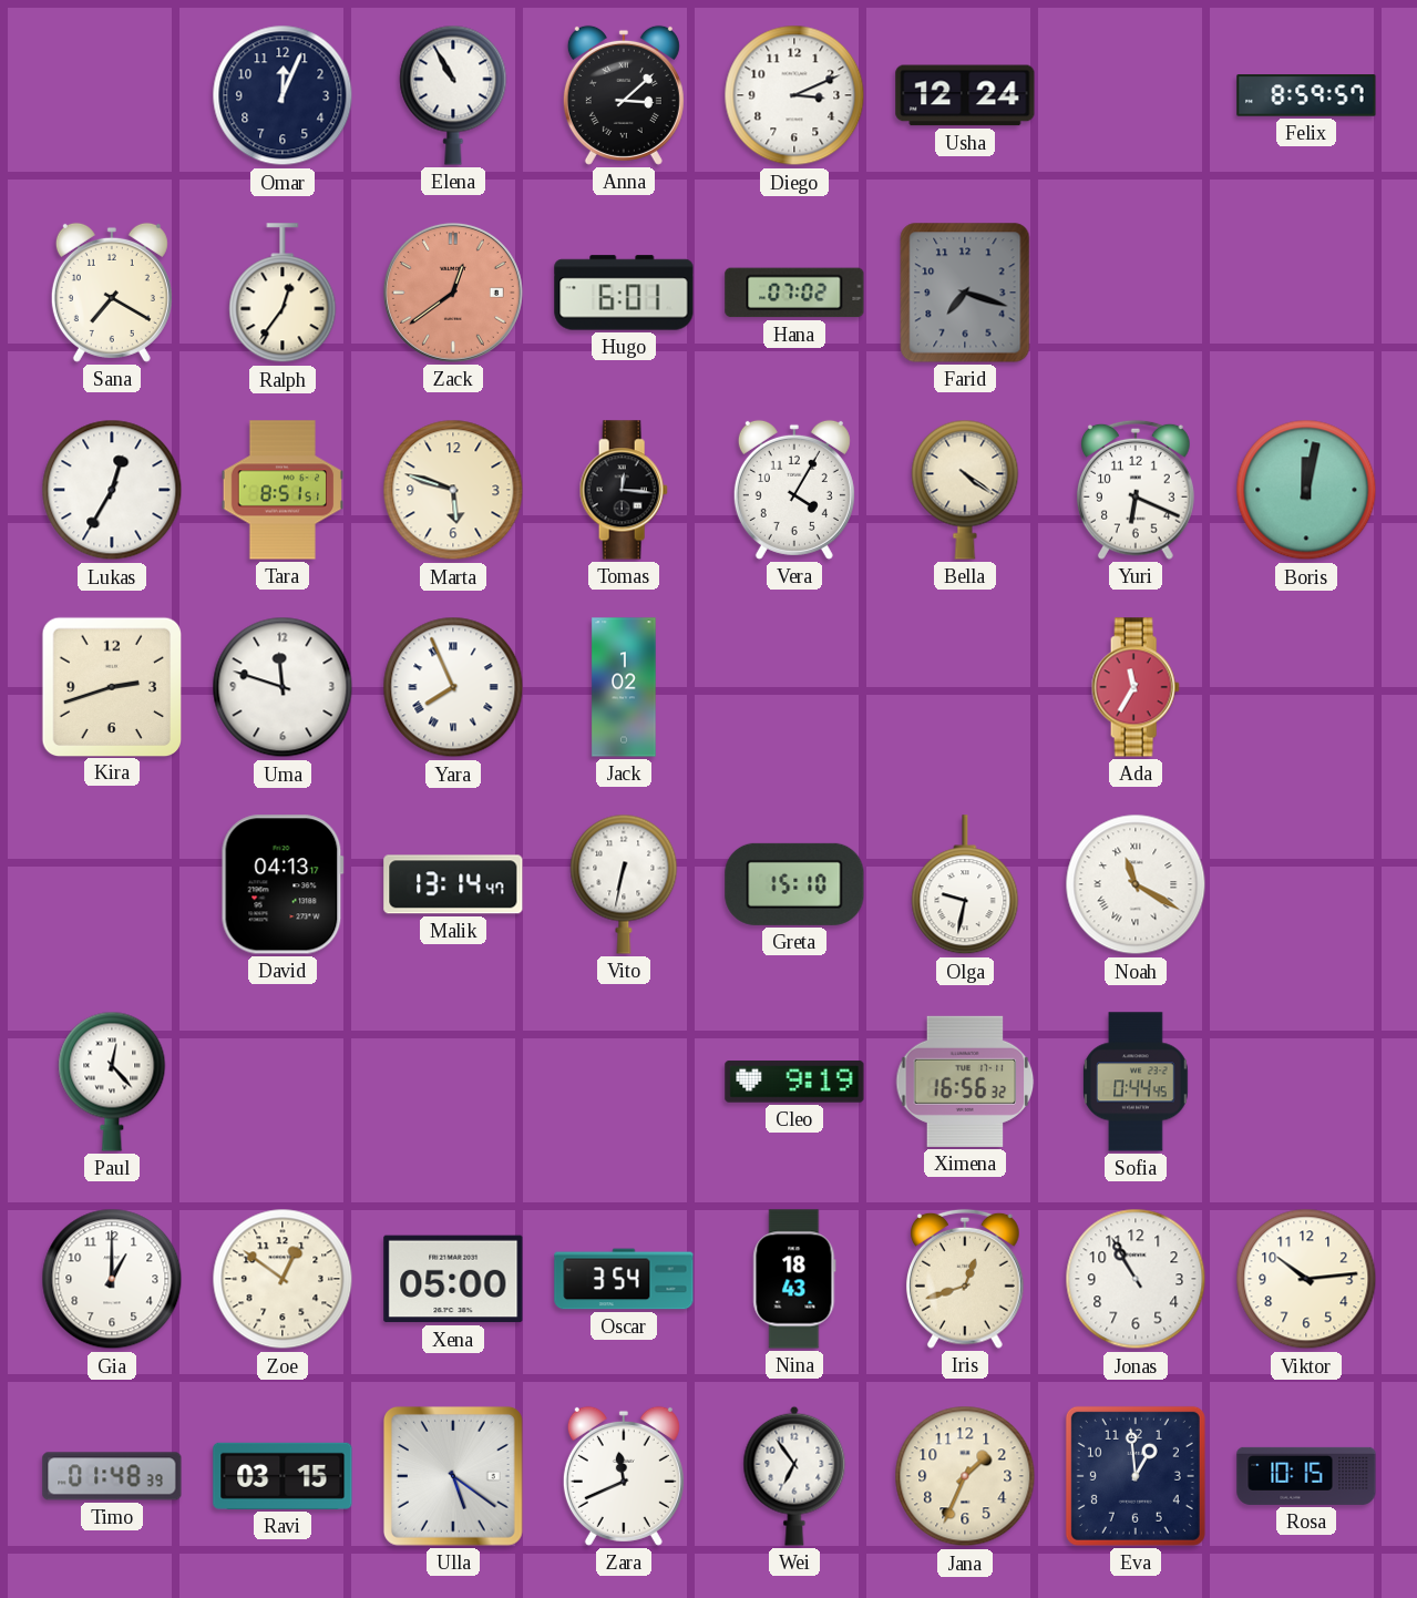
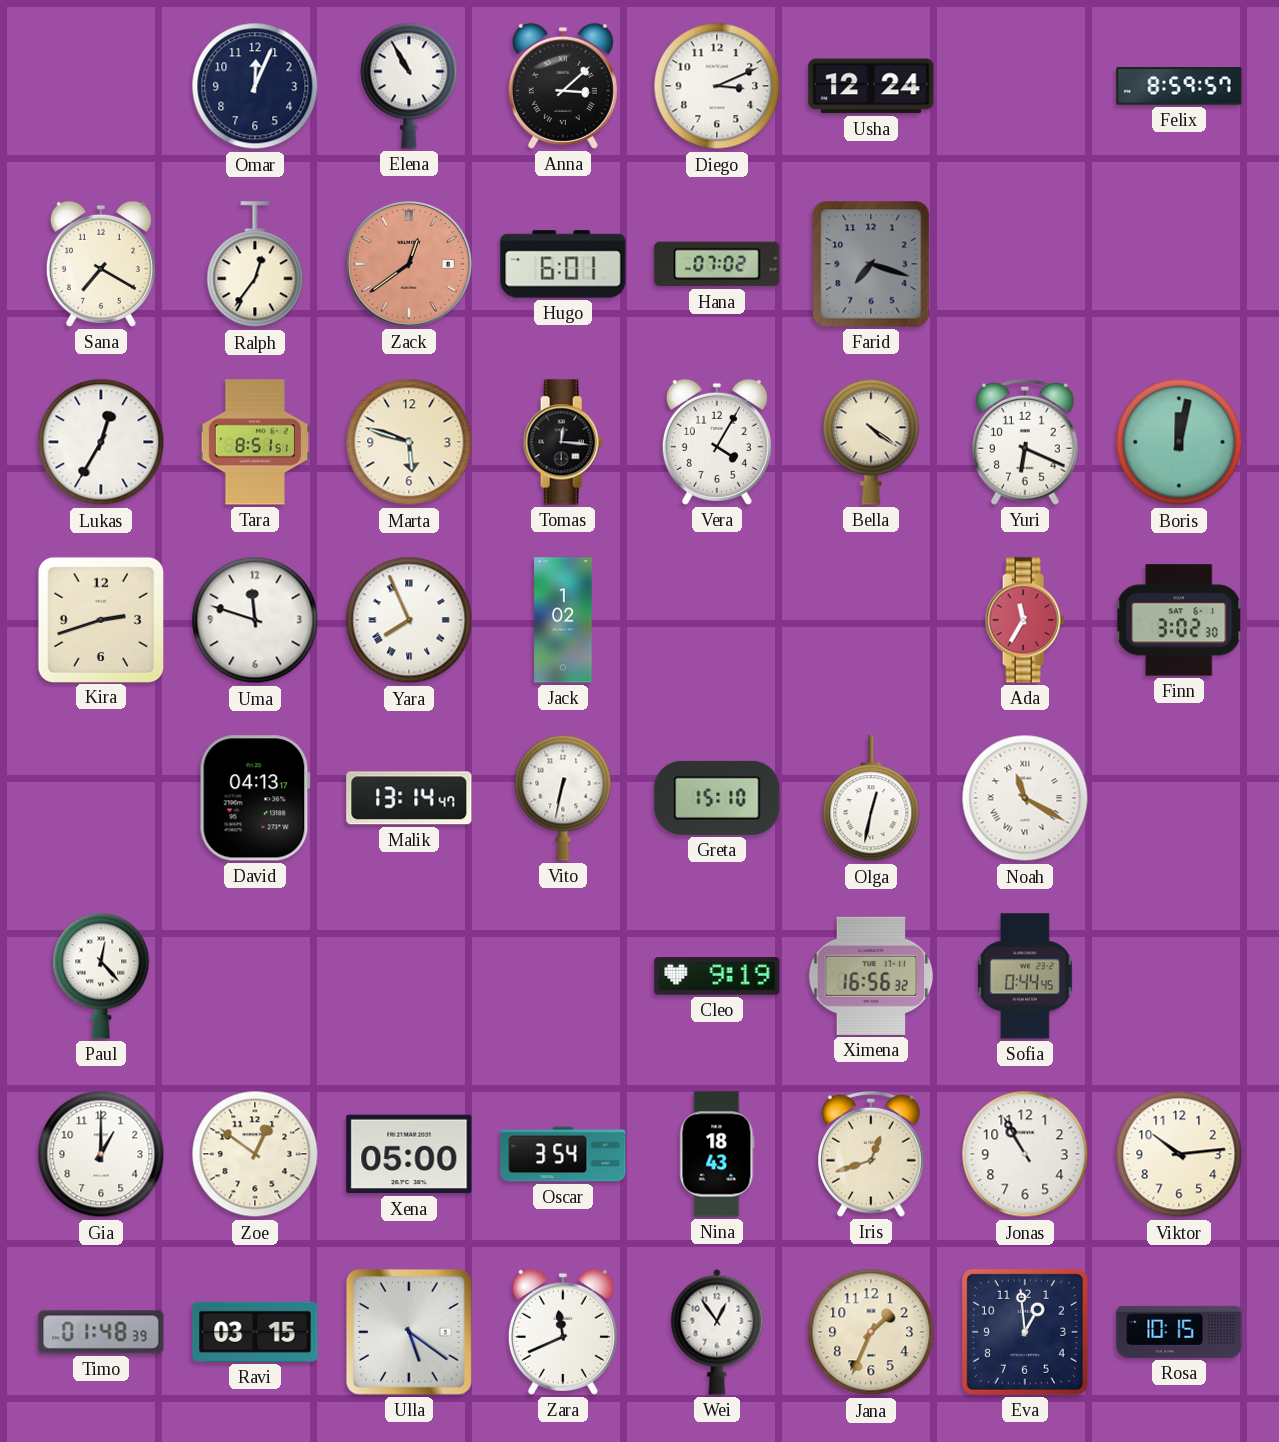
Finn: none -> 3:02
Olga: 9:32 -> 12:32
Wei: 6:54 -> 12:54
